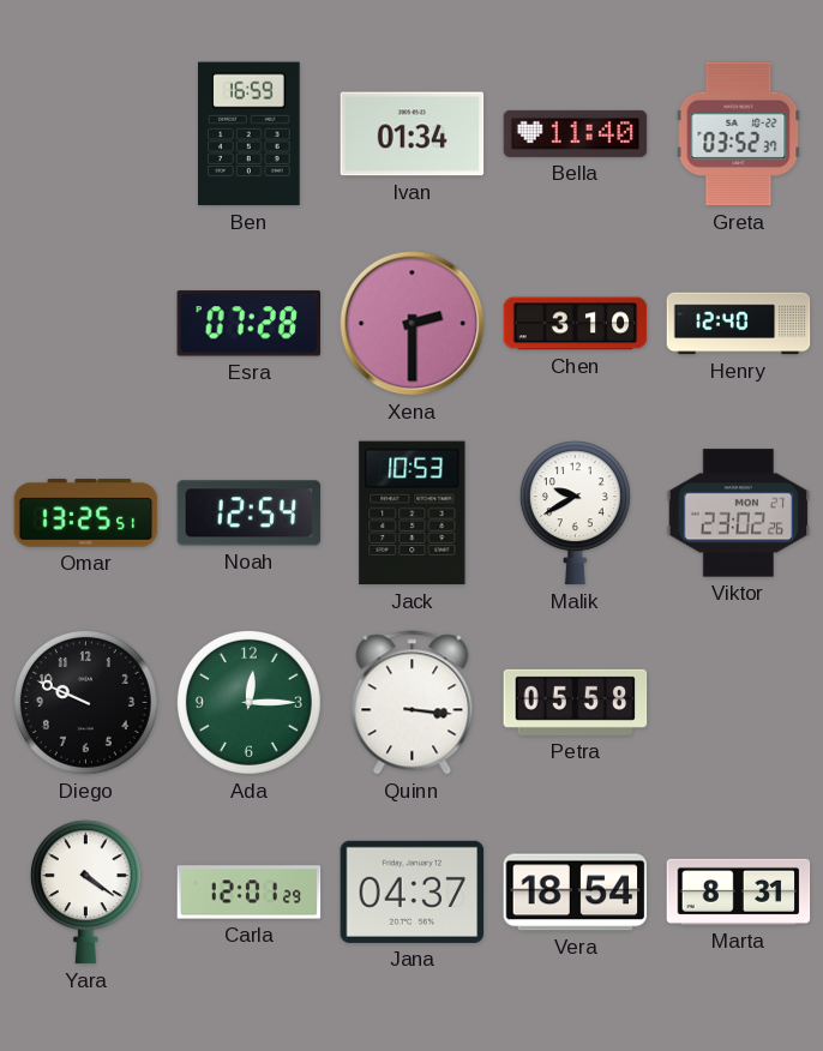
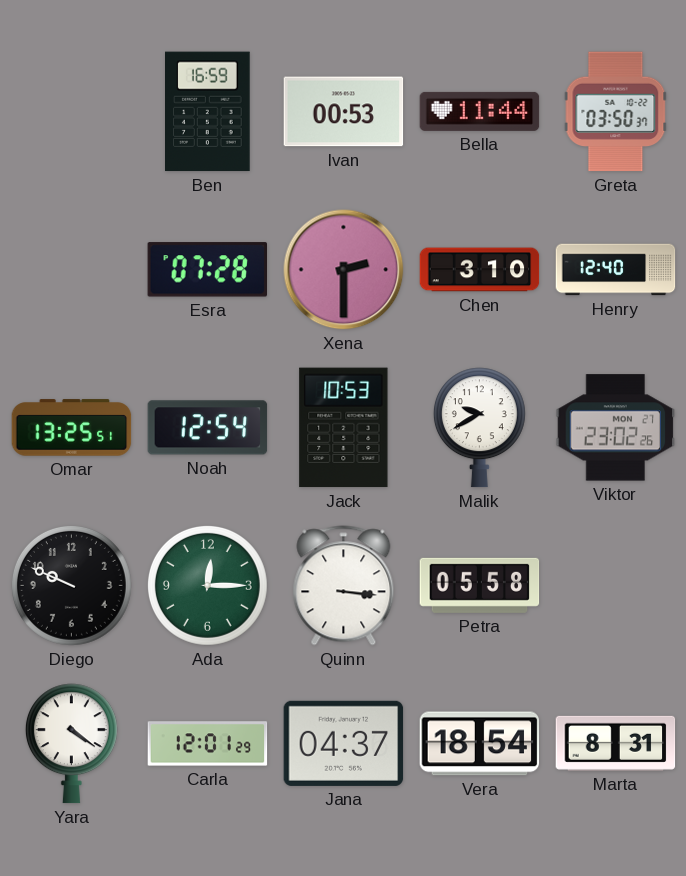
Ivan: 01:34 -> 00:53
Bella: 11:40 -> 11:44
Greta: 03:52 -> 03:50
